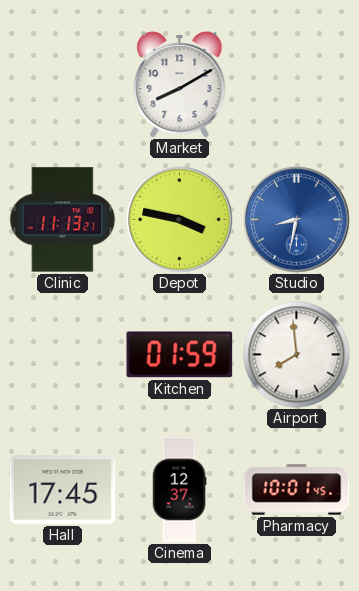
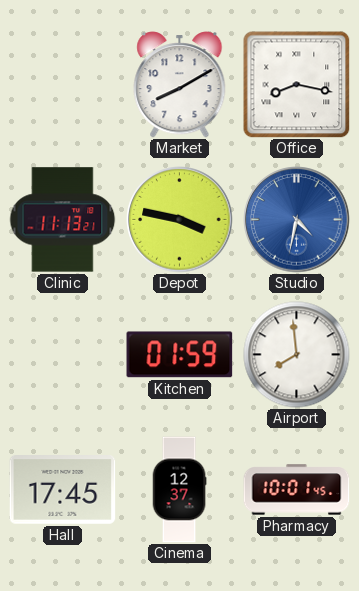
Office: none -> 8:17
Studio: 8:32 -> 4:32
